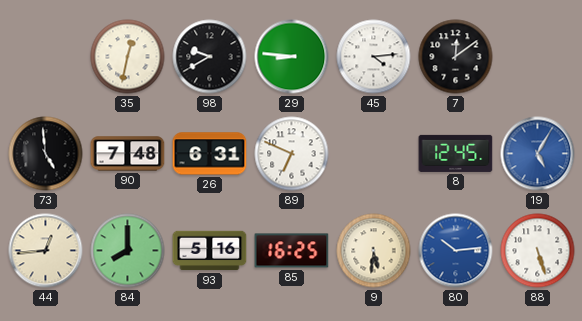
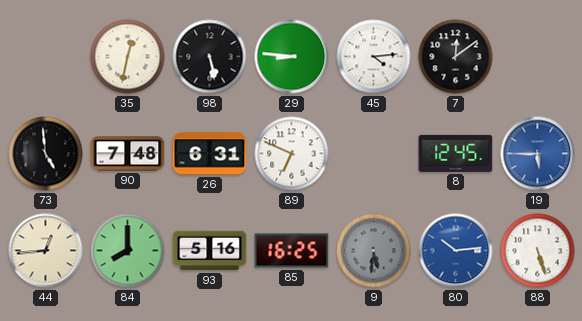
98: 9:40 -> 5:28
19: 5:05 -> 5:45
9 dial: cream -> grey
